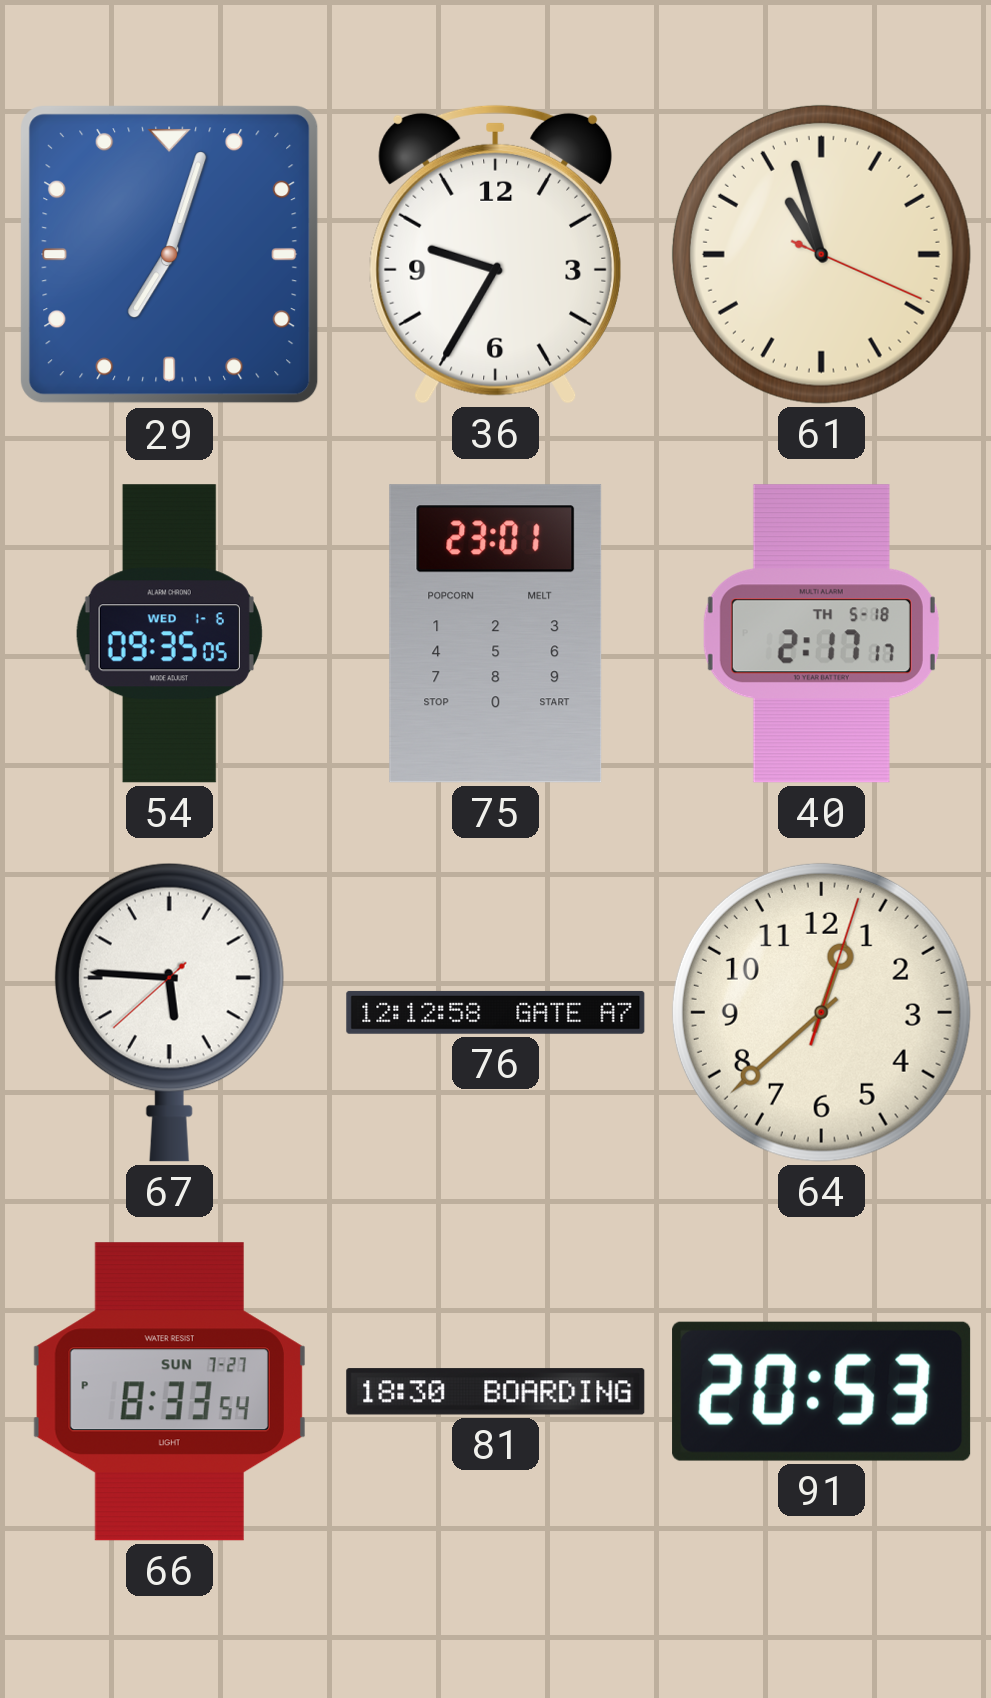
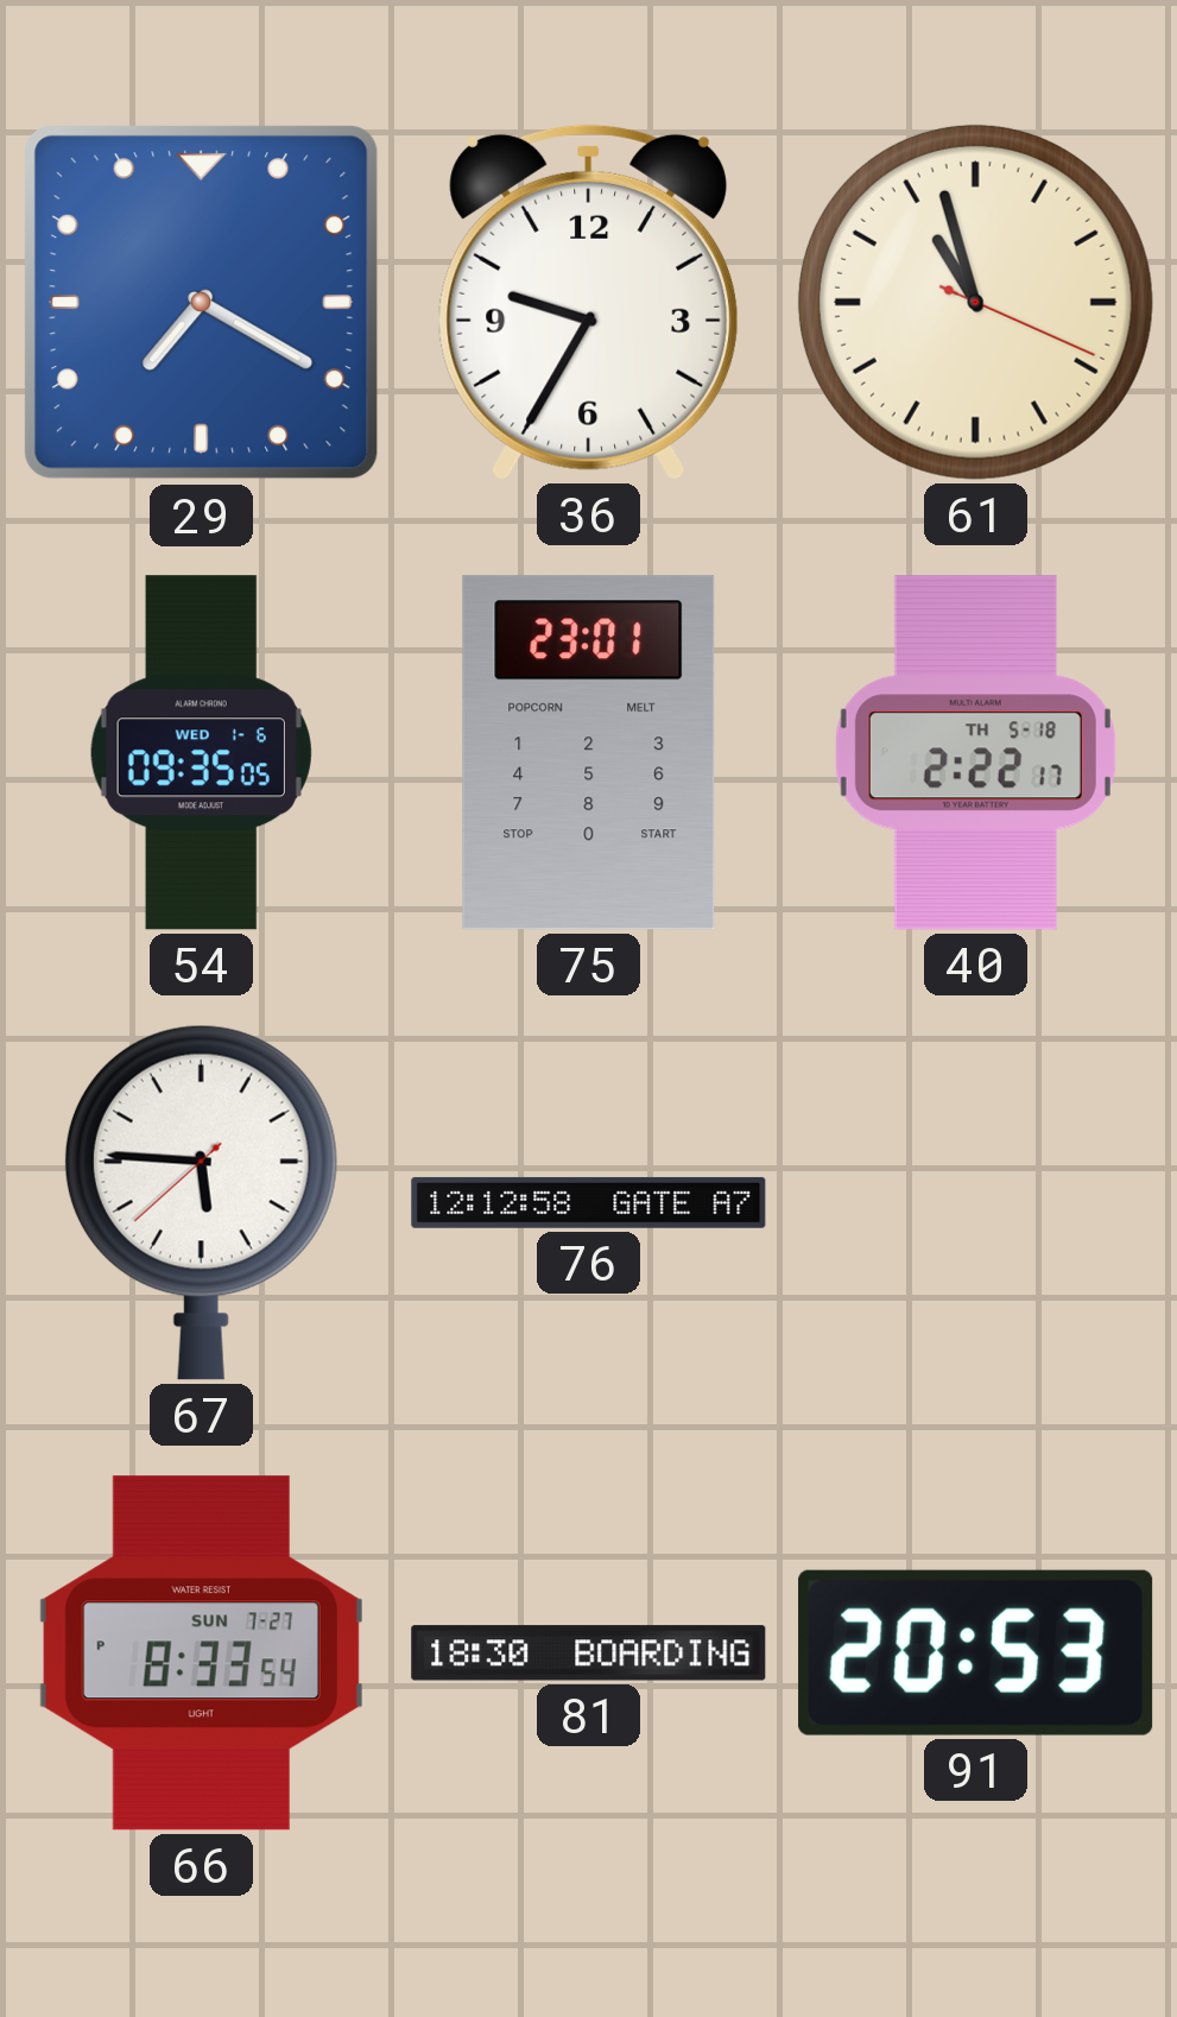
29: 7:03 -> 7:20
40: 2:17 -> 2:22
64: 12:38 -> none
